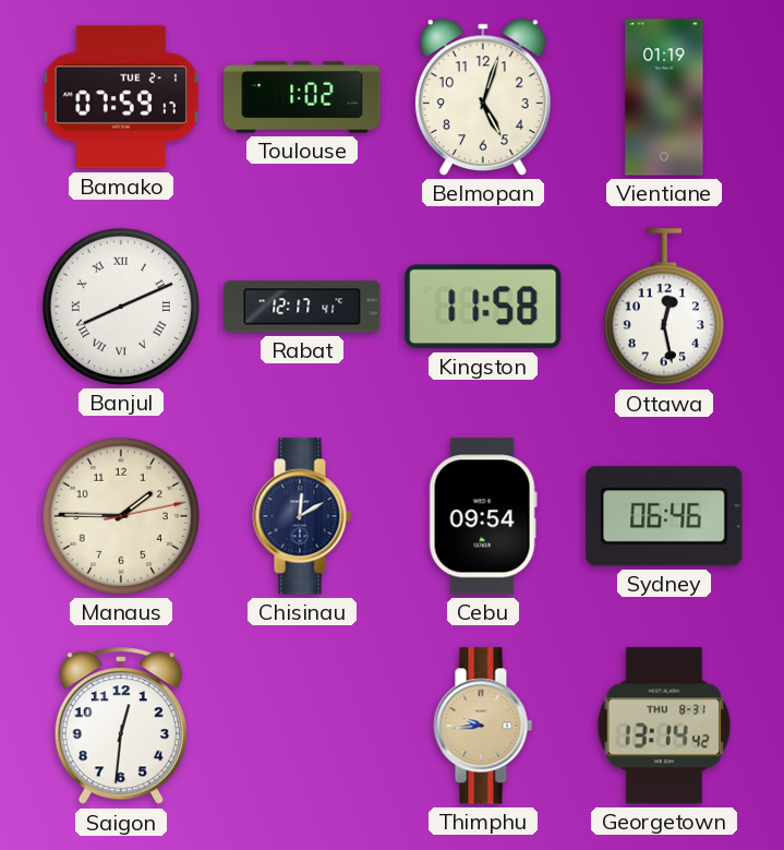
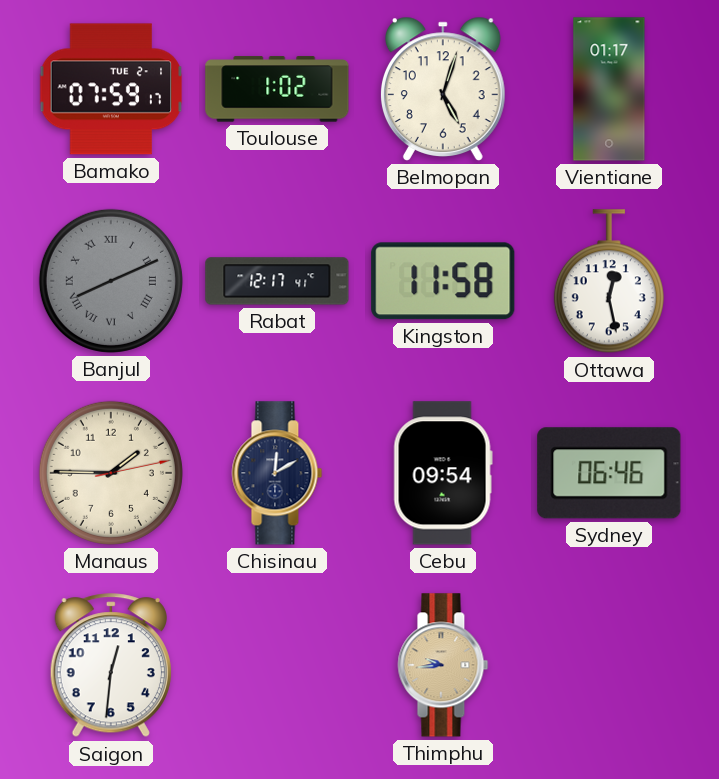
Vientiane: 01:19 -> 01:17
Banjul dial: white -> grey
Georgetown: 13:14 -> none
